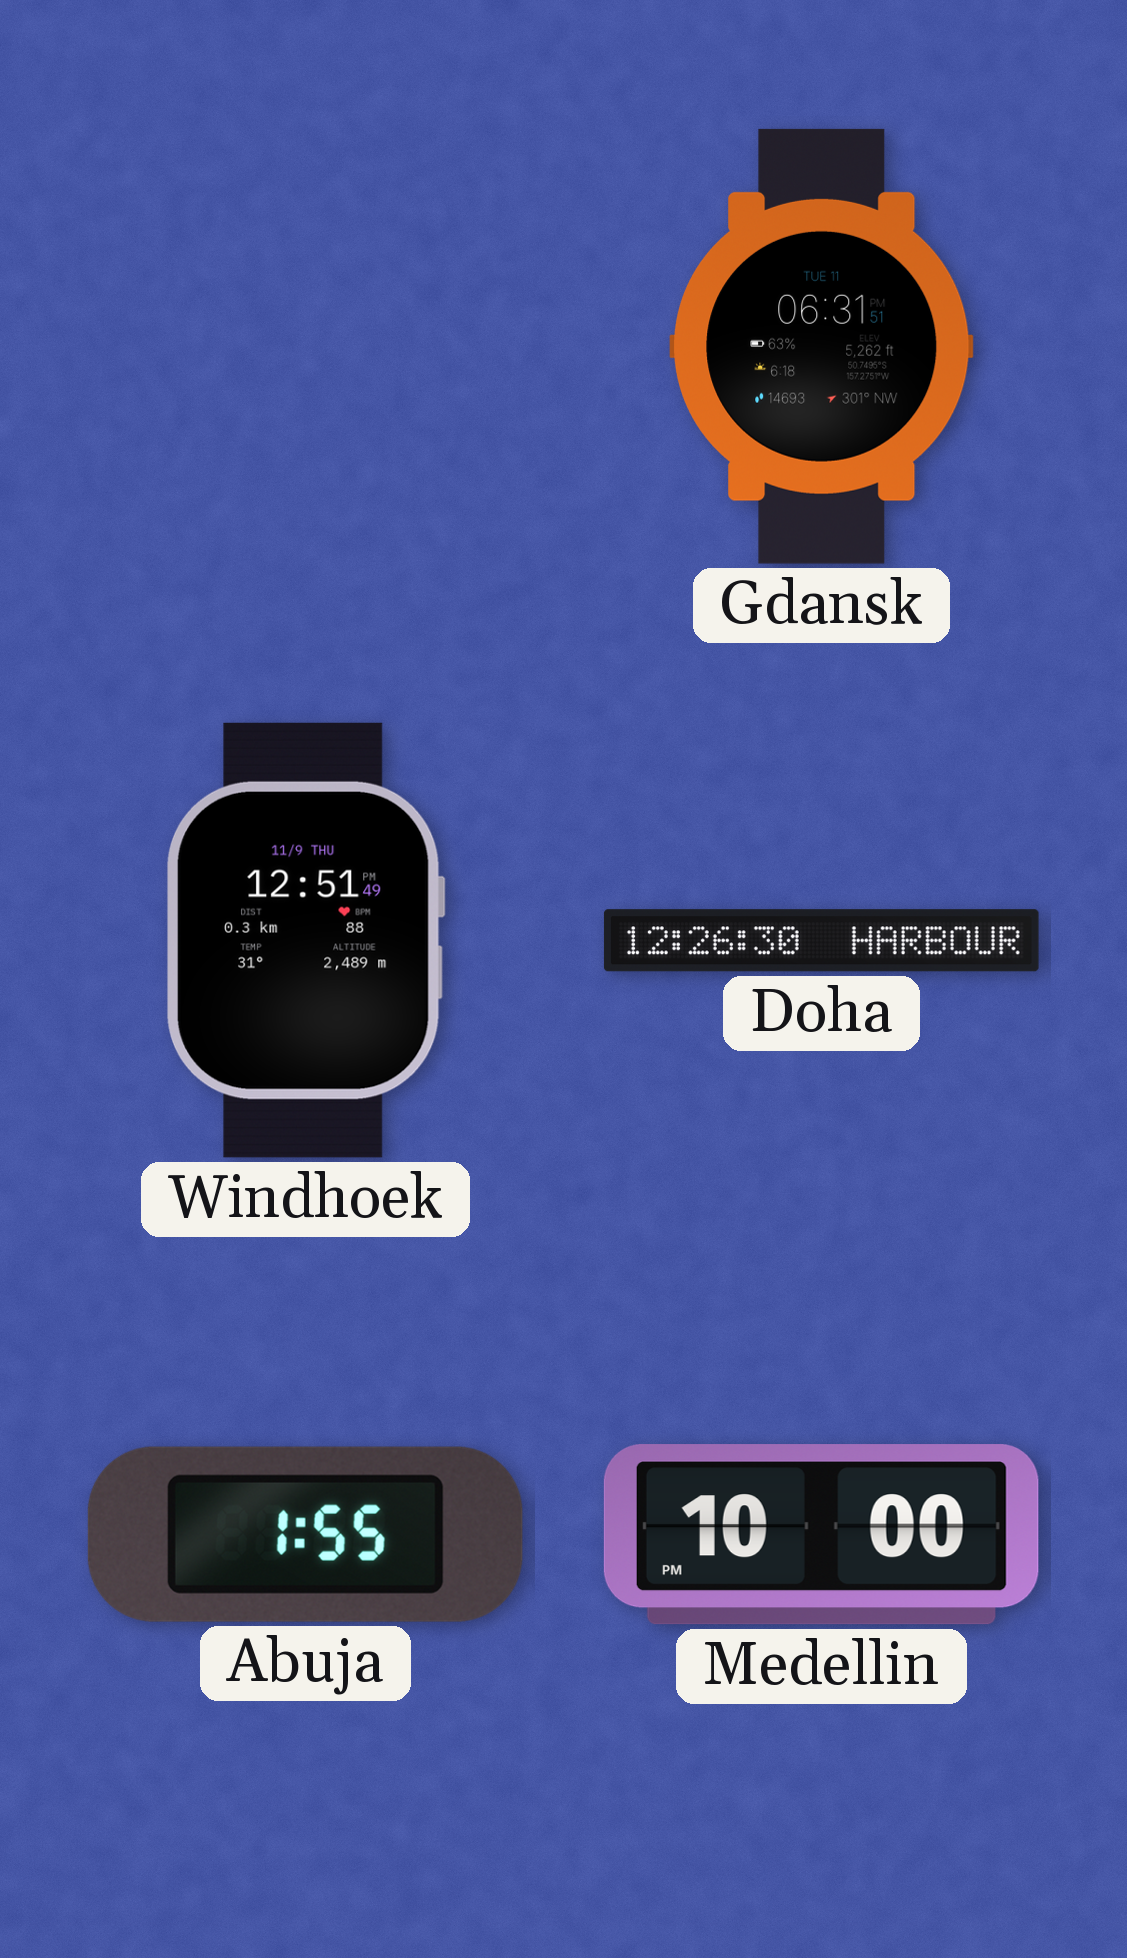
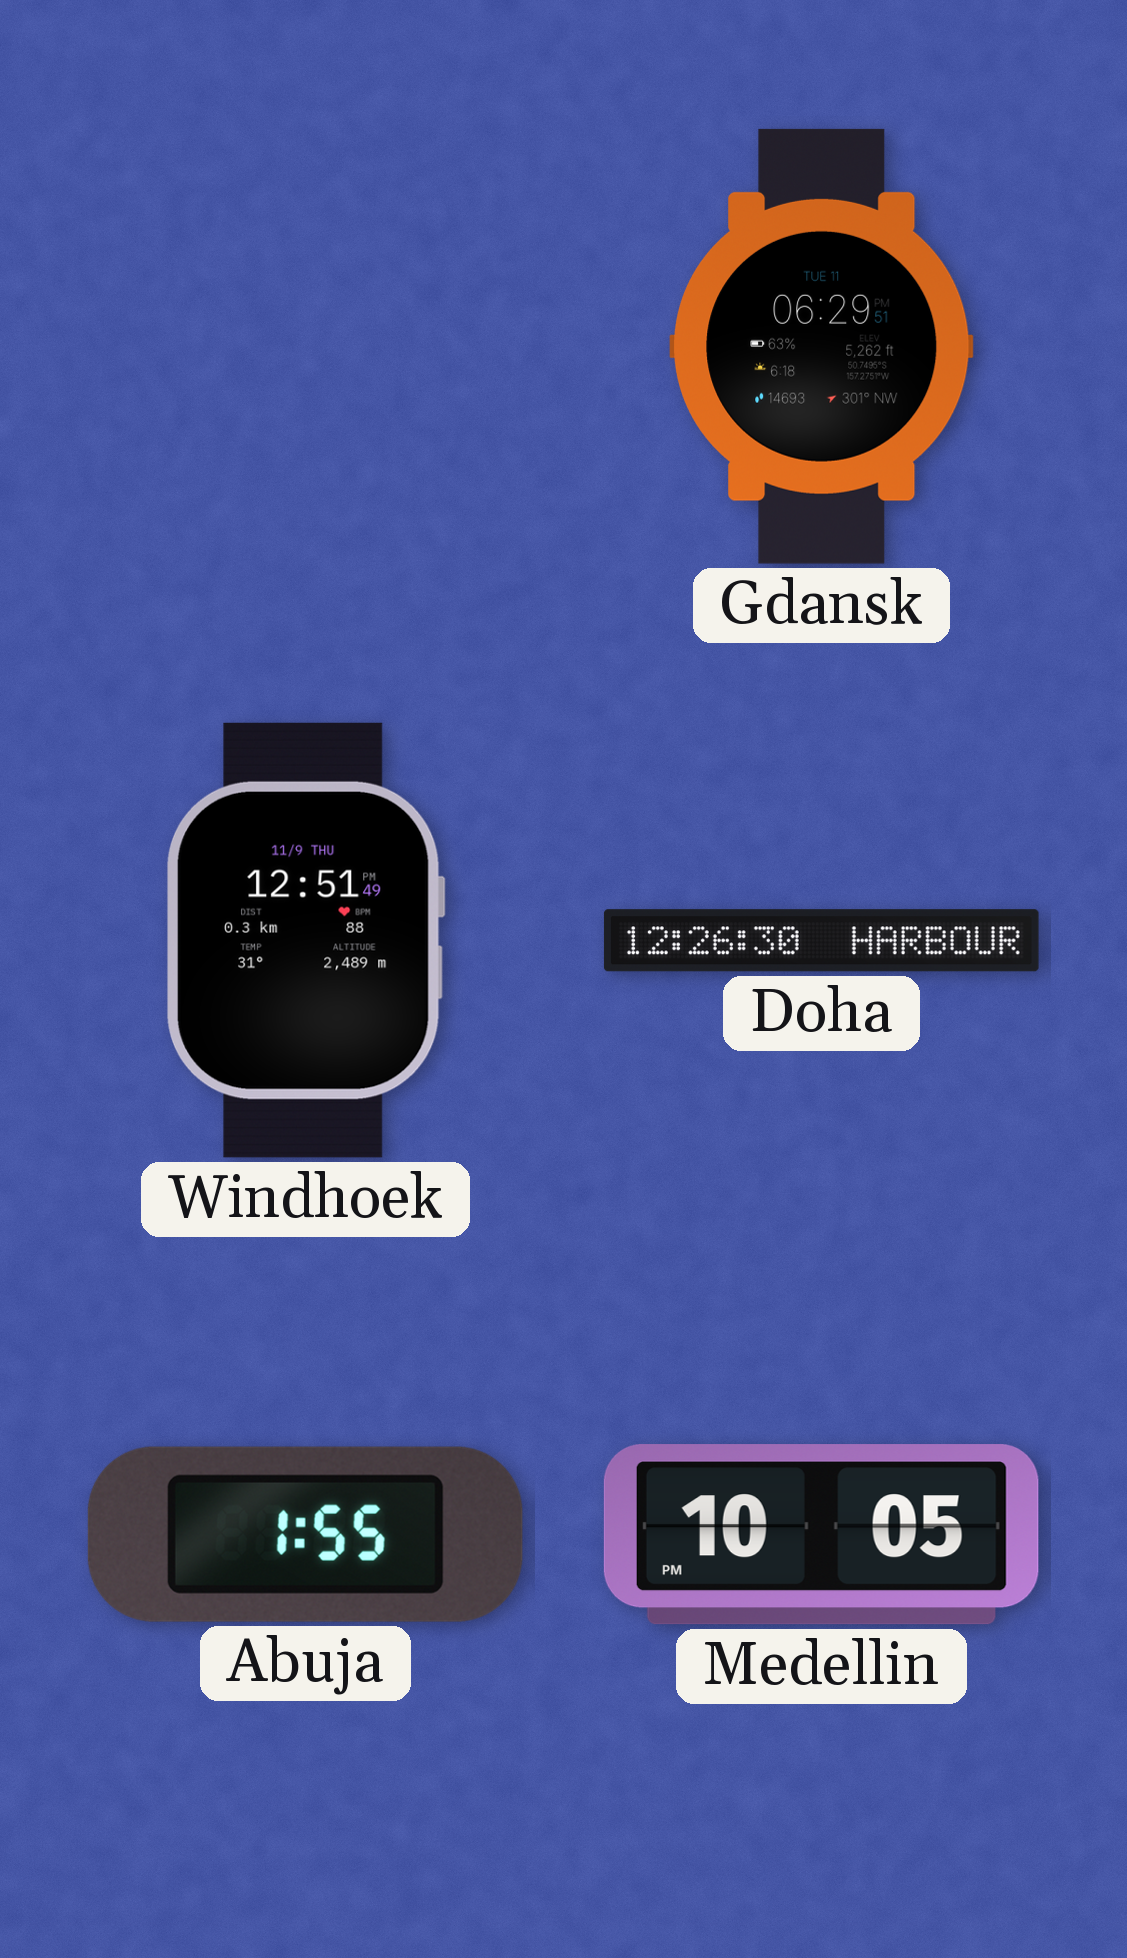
Gdansk: 06:31 -> 06:29
Medellin: 10:00 -> 10:05
